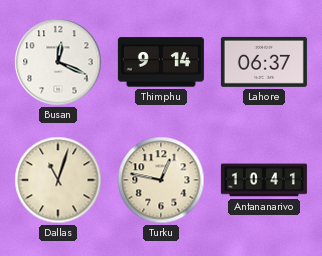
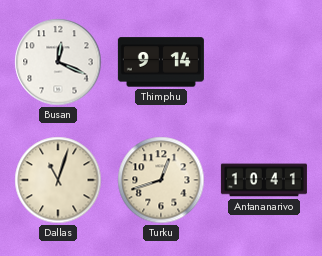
Lahore: 06:37 -> none
Turku: 12:47 -> 12:42
